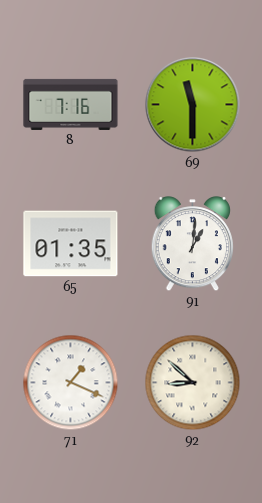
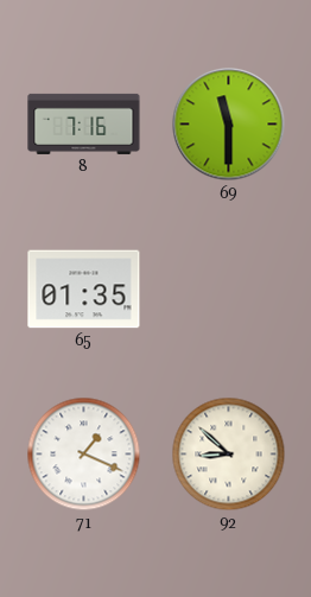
91: 1:01 -> none
